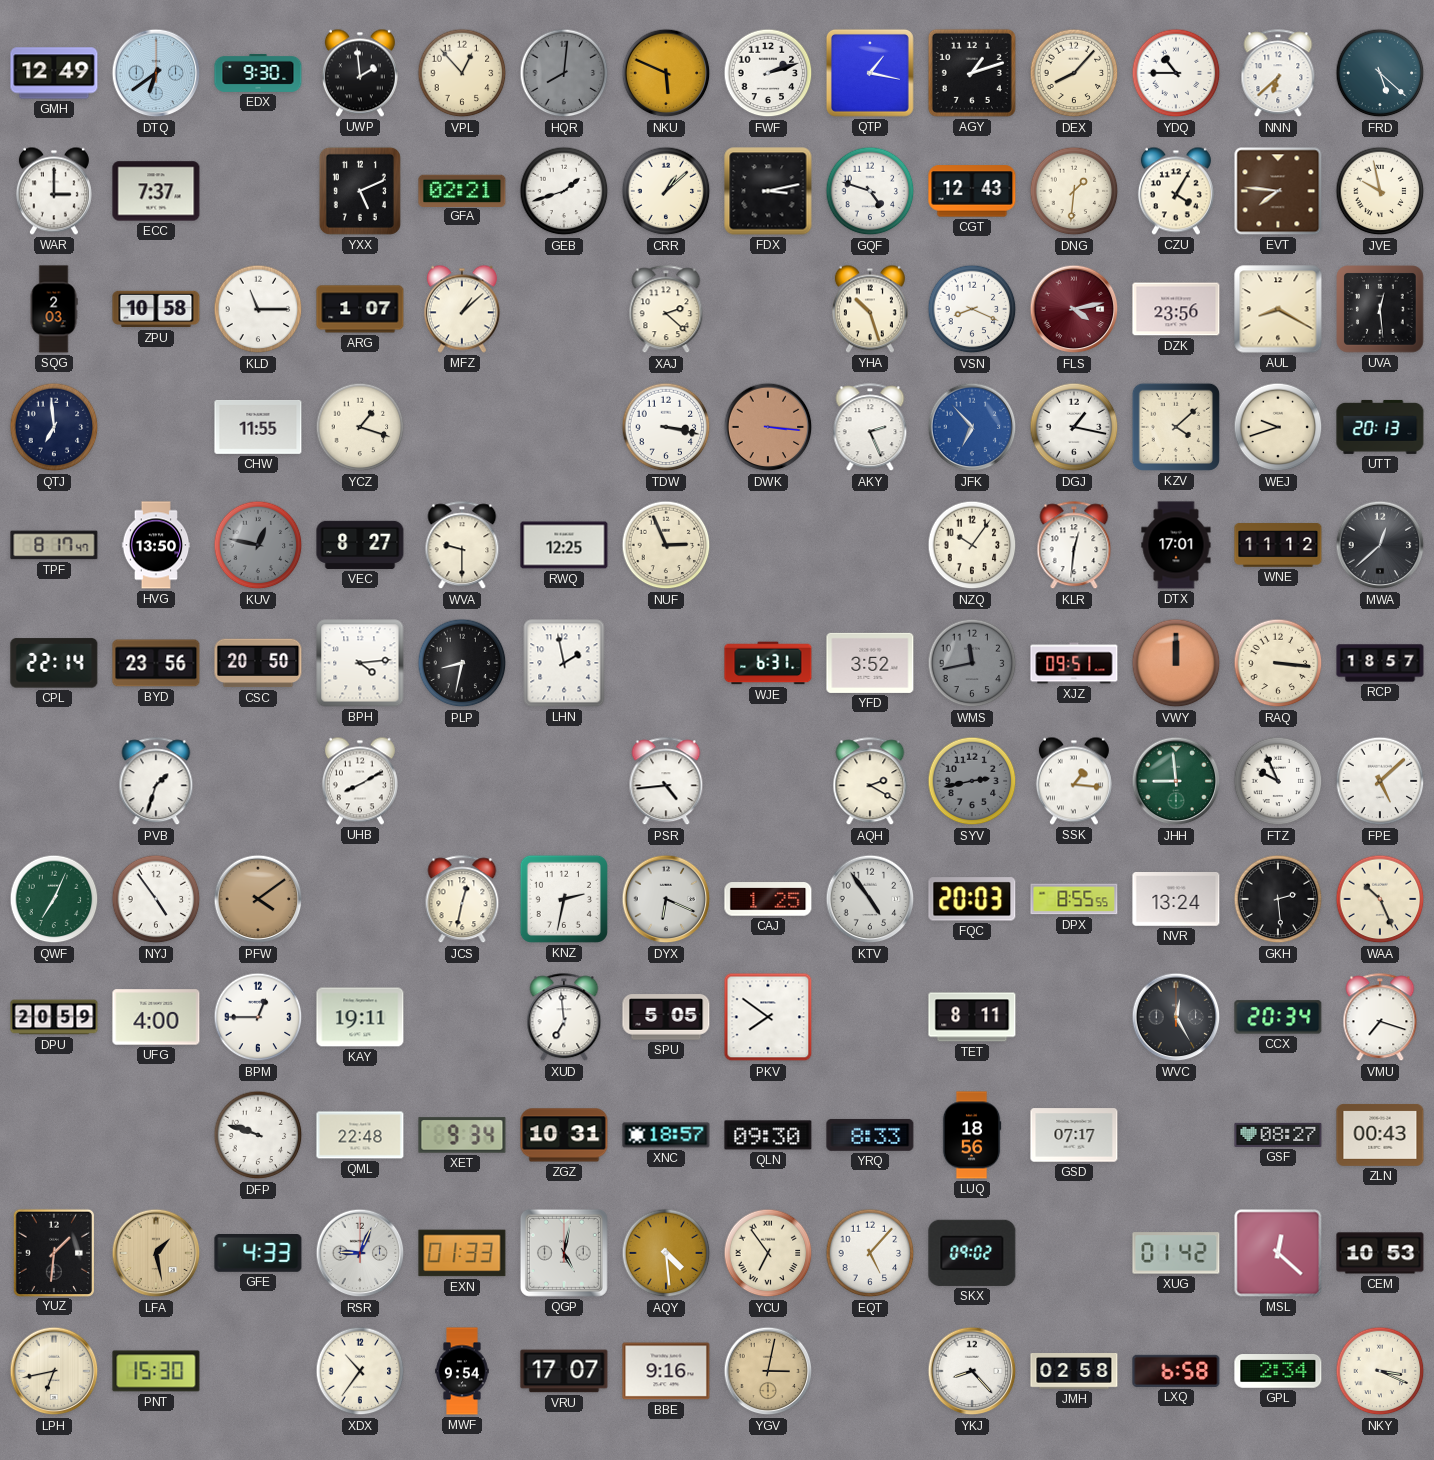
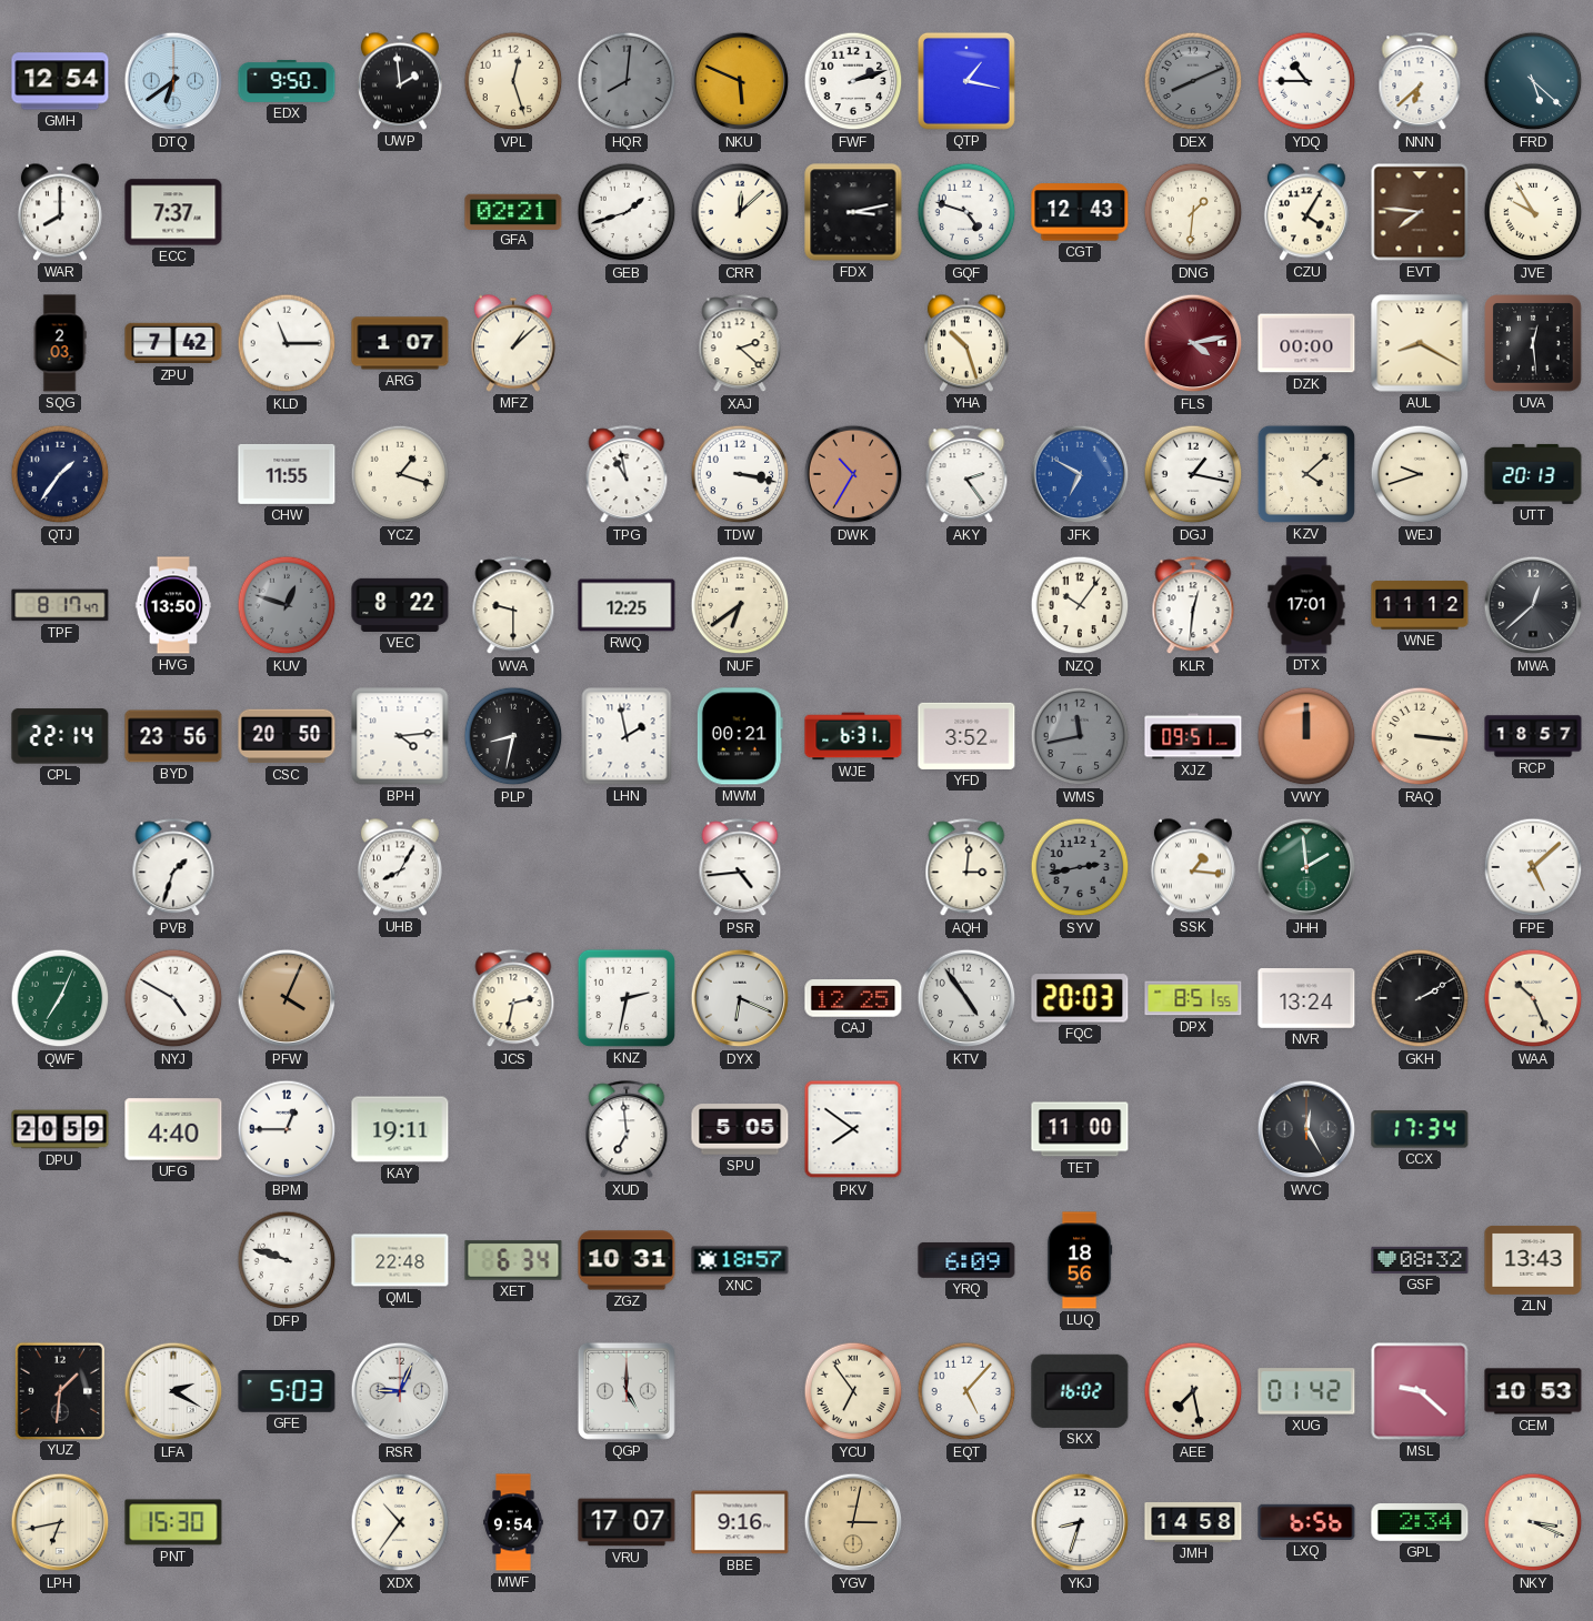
GMH: 12:49 -> 12:54
EDX: 9:30 -> 9:50
VPL: 12:53 -> 12:27
AGY: 1:12 -> none
DEX: 8:07 -> 8:11
DEX dial: cream -> grey
WAR: 3:00 -> 8:00
YXX: 5:11 -> none
CRR: 1:08 -> 12:08
JVE: 9:58 -> 9:55
ZPU: 10:58 -> 7:42
VSN: 8:19 -> none
DZK: 23:56 -> 00:00
QTJ: 6:59 -> 1:36
TPG: none -> 10:58
DWK: 3:16 -> 10:35
AKY: 2:26 -> 2:24
JFK: 6:53 -> 6:50
KUV: 12:47 -> 12:48
VEC: 8:27 -> 8:22
NUF: 2:56 -> 6:39
MWM: none -> 00:21
UHB: 8:10 -> 8:05
AQH: 2:20 -> 3:01
JHH: 8:59 -> 1:59
FTZ: 9:56 -> none
NYJ: 4:54 -> 4:50
PFW: 4:09 -> 4:04
JCS: 12:32 -> 2:32
CAJ: 1:25 -> 12:25
DPX: 8:55 -> 8:51
GKH: 2:29 -> 2:10
UFG: 4:00 -> 4:40
TET: 8:11 -> 11:00
CCX: 20:34 -> 17:34
VMU: 7:18 -> none
XET: 9:34 -> 6:34
QLN: 09:30 -> none
YRQ: 8:33 -> 6:09
GSD: 07:17 -> none
GSF: 08:27 -> 08:32
ZLN: 00:43 -> 13:43
LFA: 1:28 -> 2:20
LFA dial: champagne -> white
GFE: 4:33 -> 5:03
EXN: 01:33 -> none
QGP: 5:02 -> 5:00
AQY: 4:29 -> none
SKX: 09:02 -> 16:02
AEE: none -> 7:28
MSL: 12:22 -> 9:22
YKJ: 8:23 -> 8:33
JMH: 02:58 -> 14:58
LXQ: 6:58 -> 6:56
